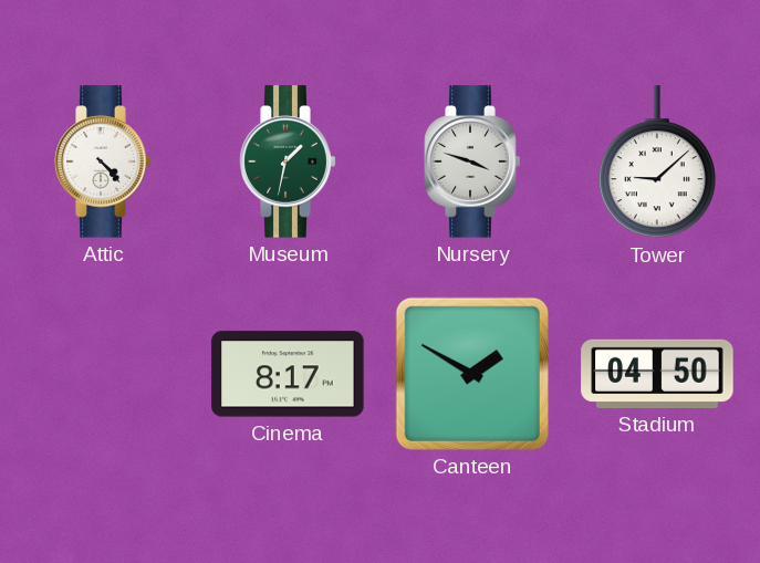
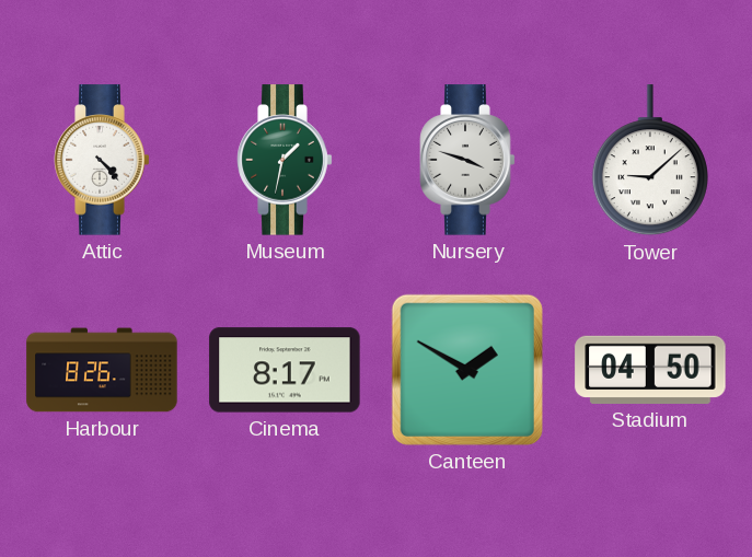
Harbour: none -> 8:26
